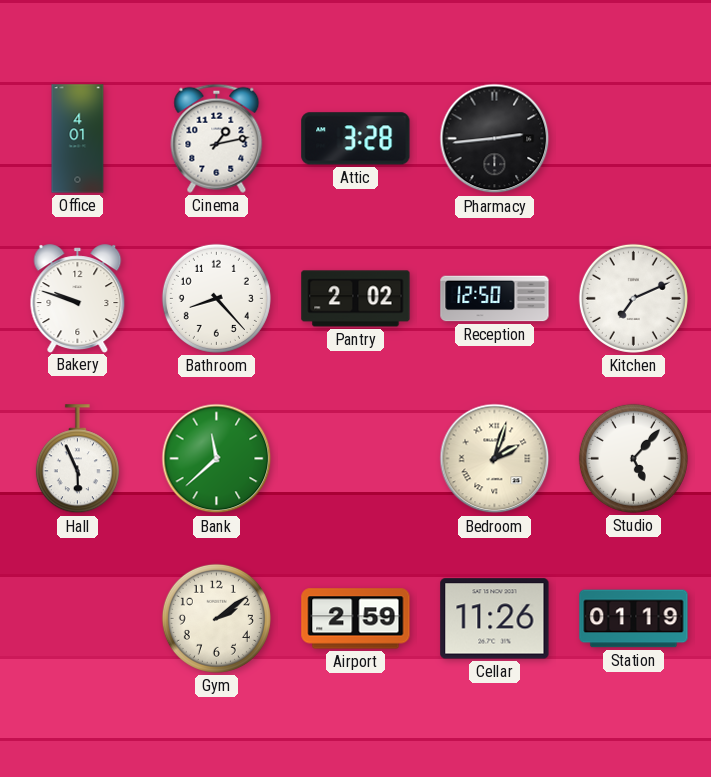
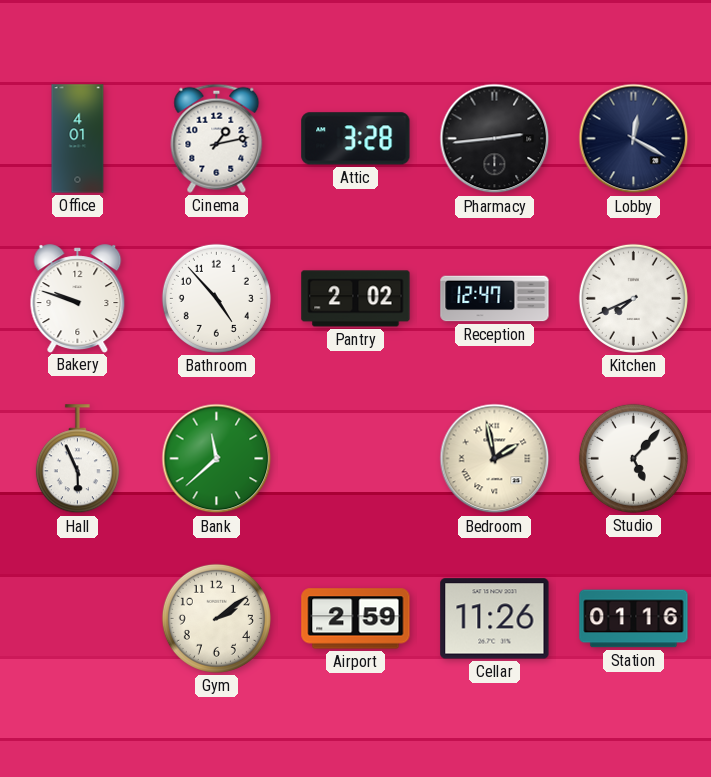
Lobby: none -> 12:20
Bathroom: 8:23 -> 4:53
Reception: 12:50 -> 12:47
Kitchen: 7:11 -> 7:41
Bedroom: 2:03 -> 1:58
Station: 01:19 -> 01:16
